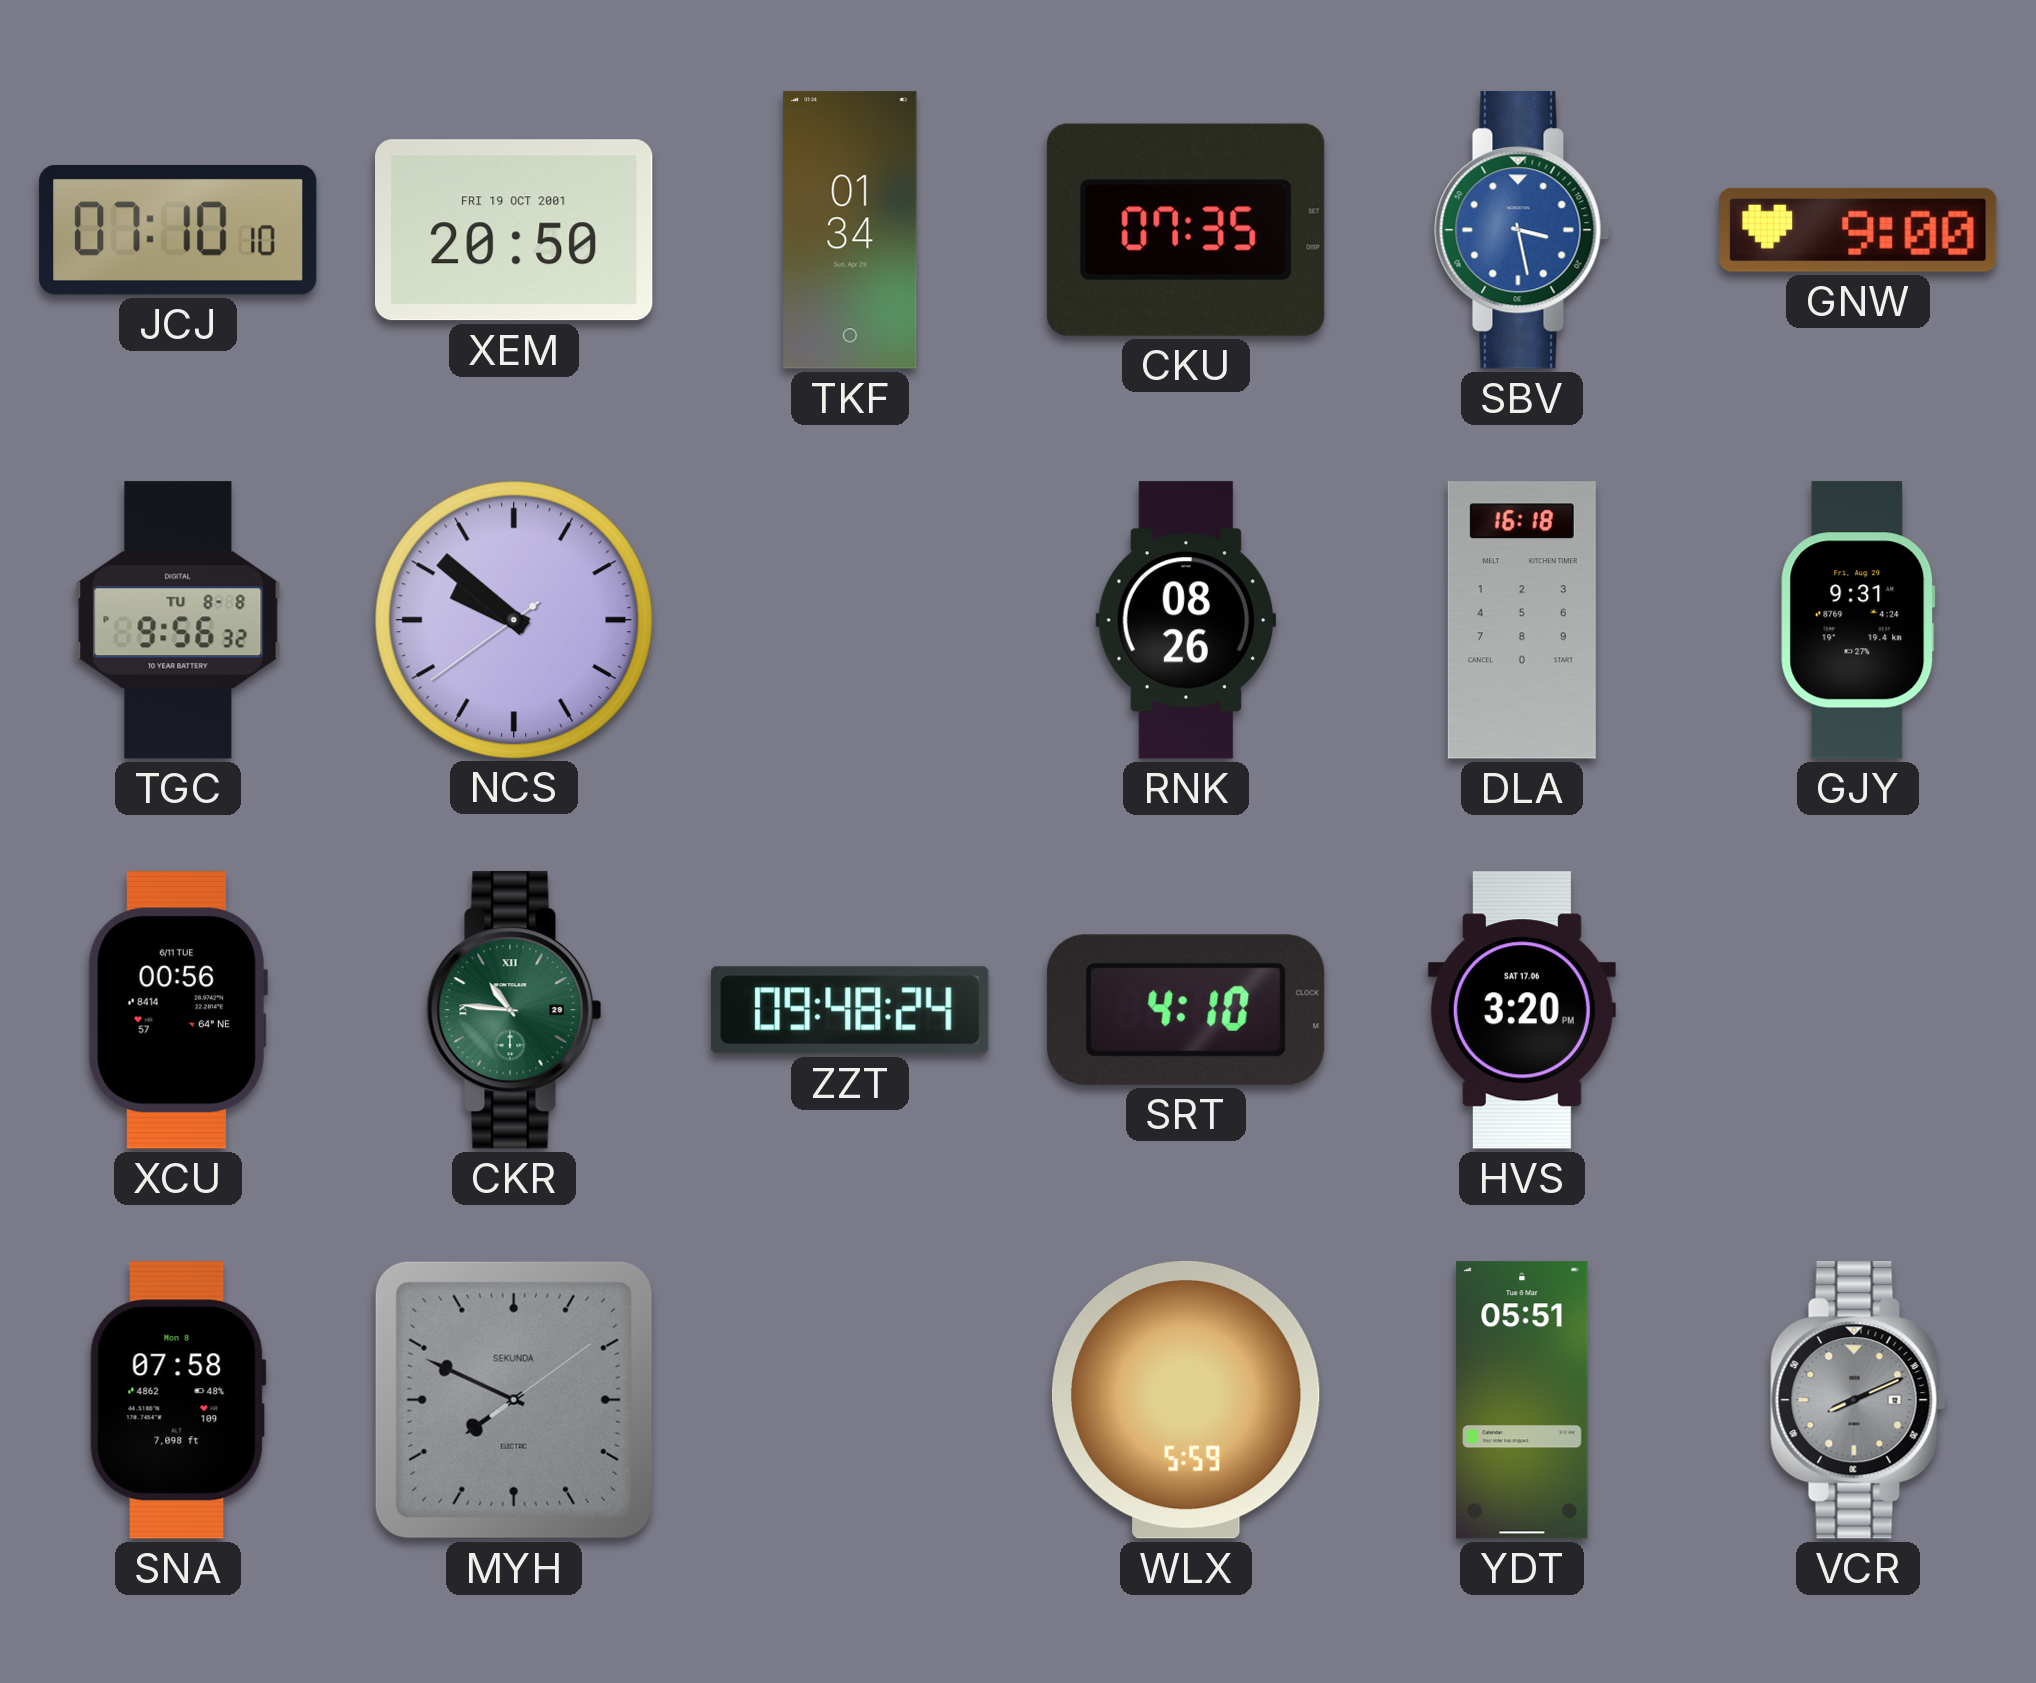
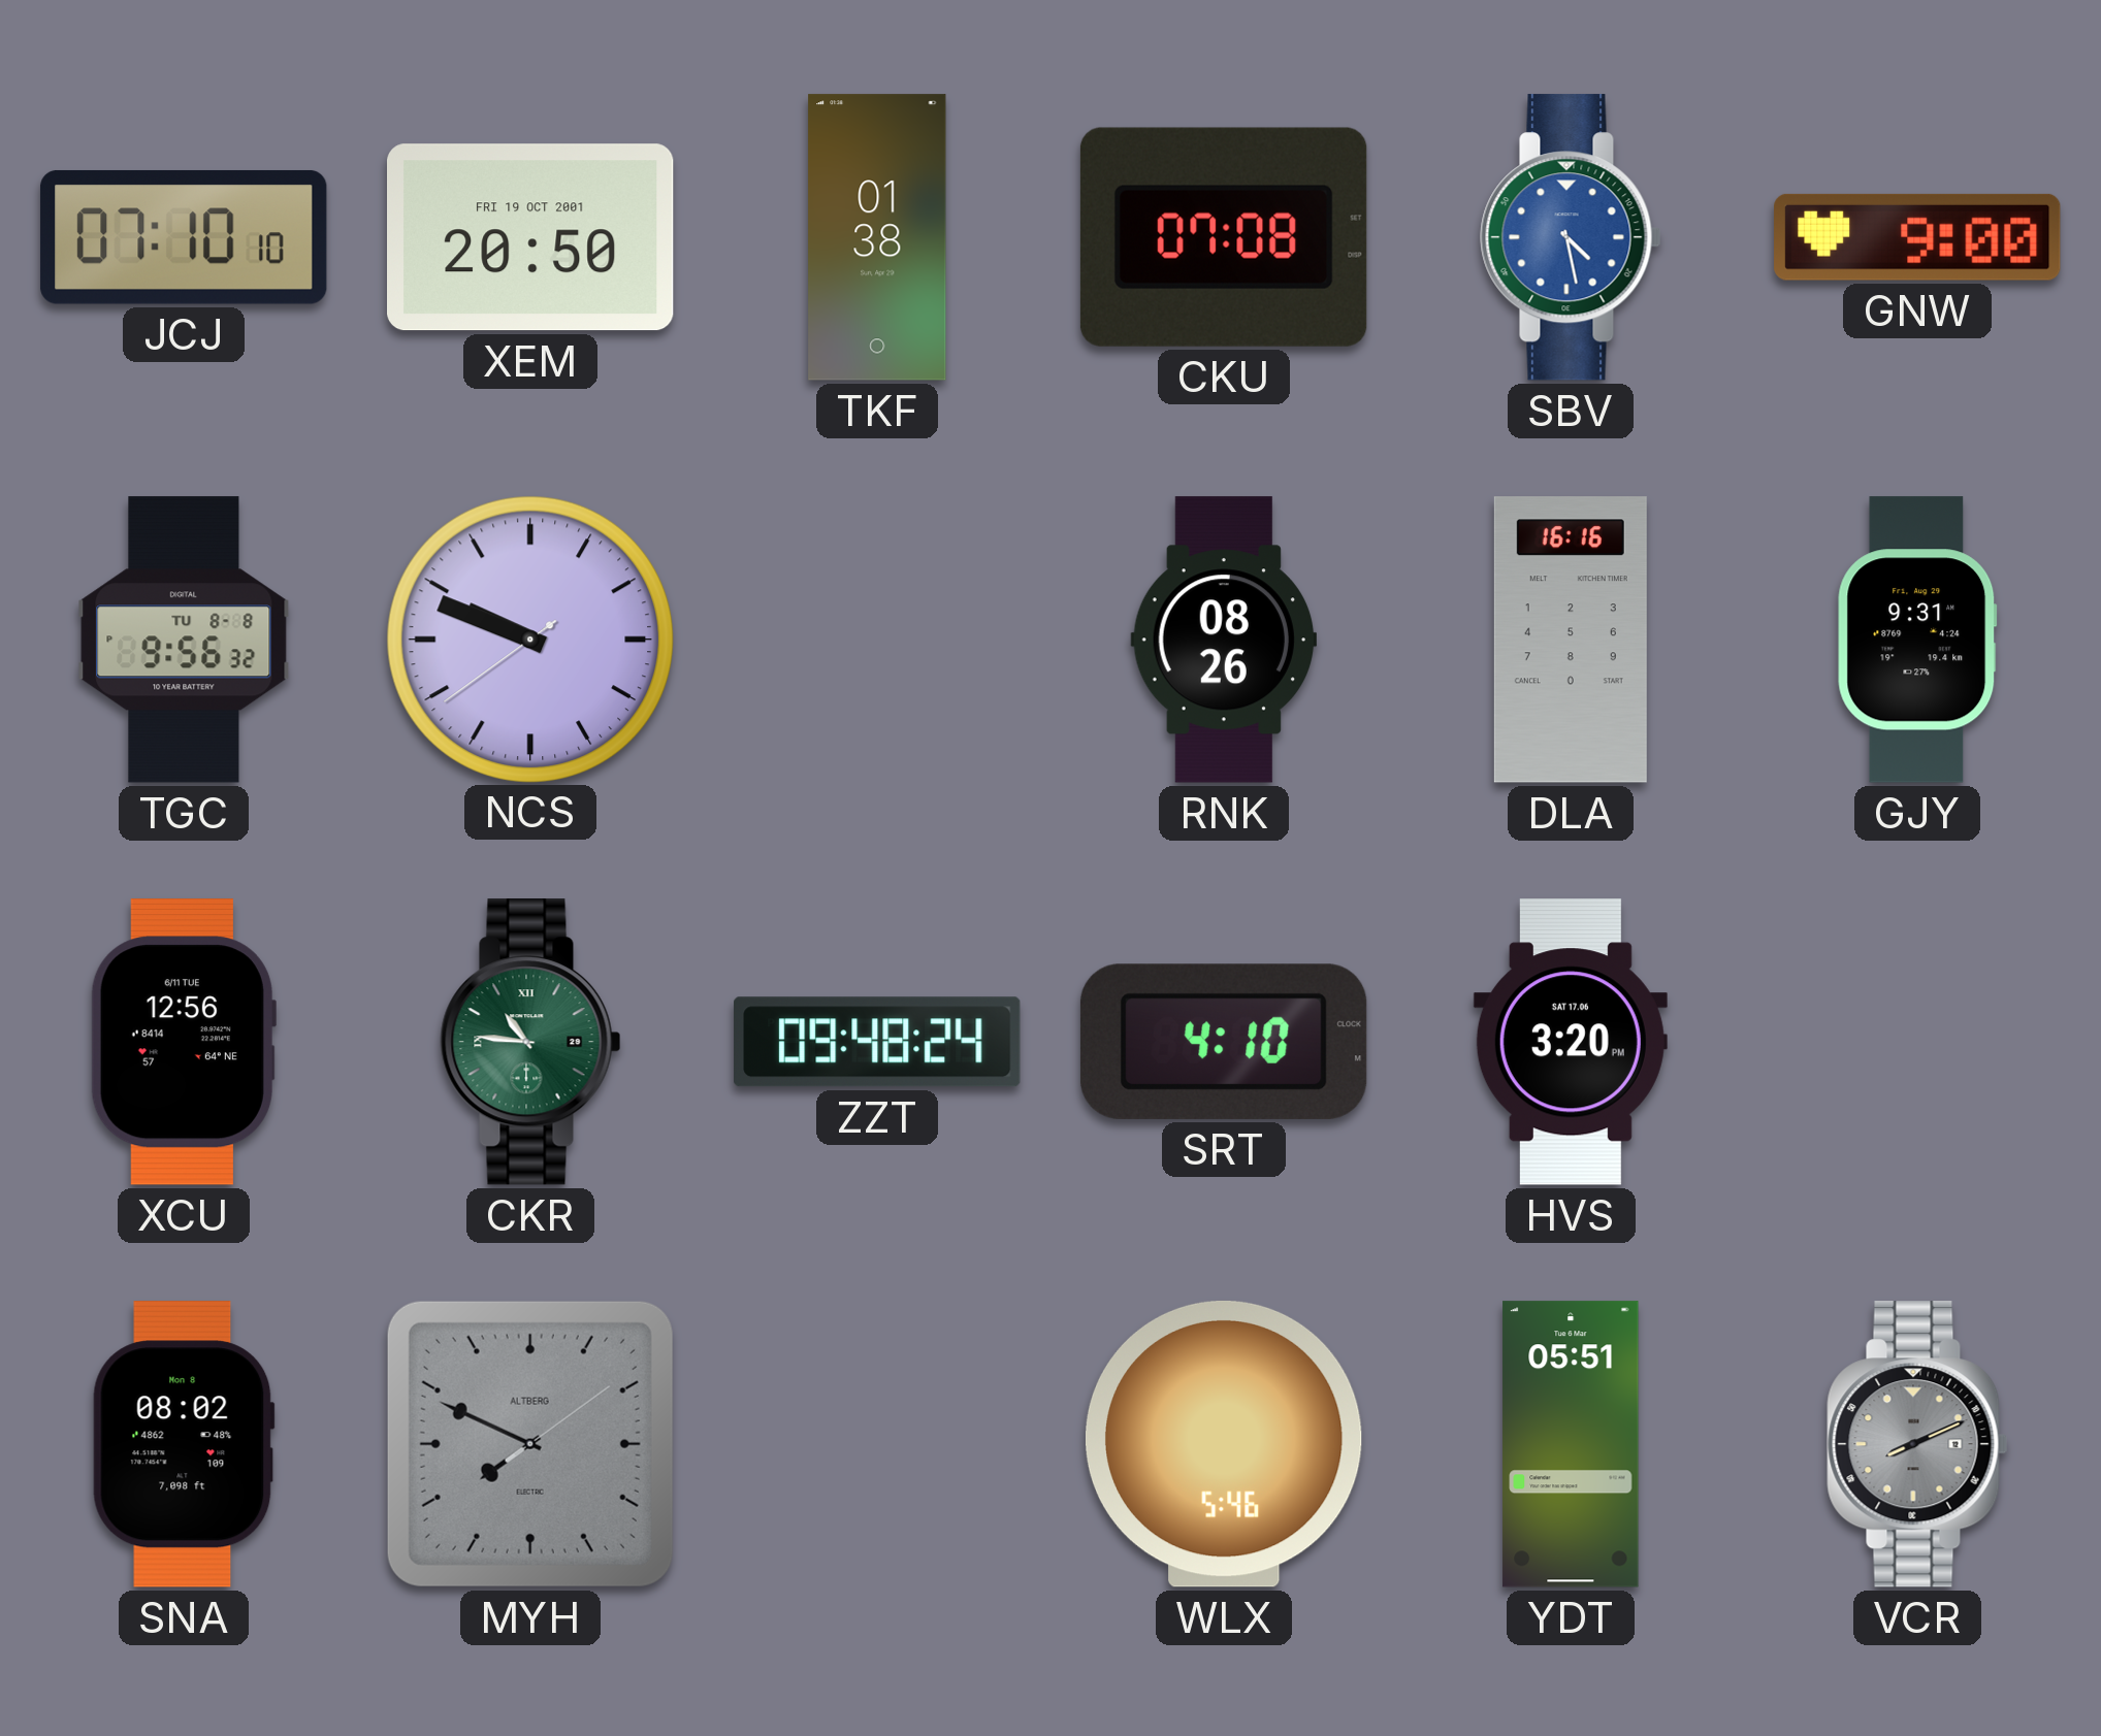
TKF: 01:34 -> 01:38
CKU: 07:35 -> 07:08
SBV: 3:28 -> 4:28
NCS: 9:51 -> 9:48
DLA: 16:18 -> 16:16
XCU: 00:56 -> 12:56
SNA: 07:58 -> 08:02
MYH brand: SEKUNDA -> ALTBERG
WLX: 5:59 -> 5:46
